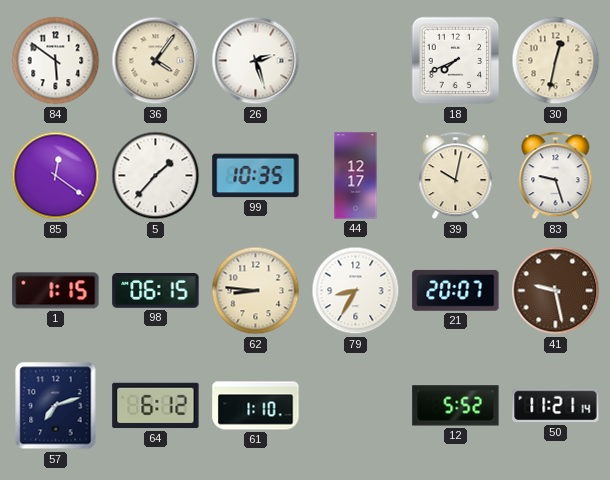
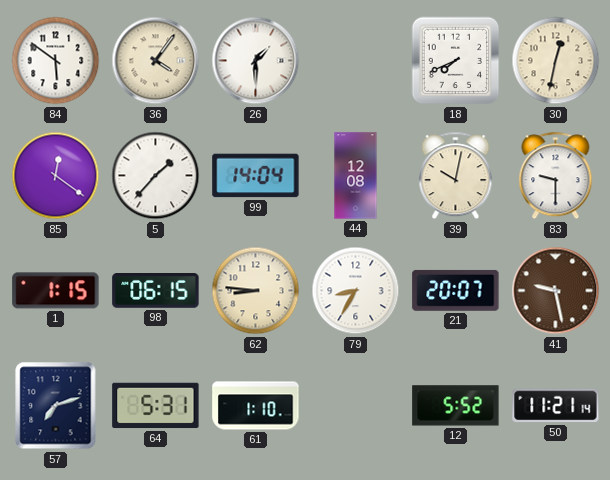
26: 2:27 -> 1:30
99: 10:35 -> 14:04
44: 12:17 -> 12:08
83: 9:27 -> 9:30
64: 6:12 -> 5:31
